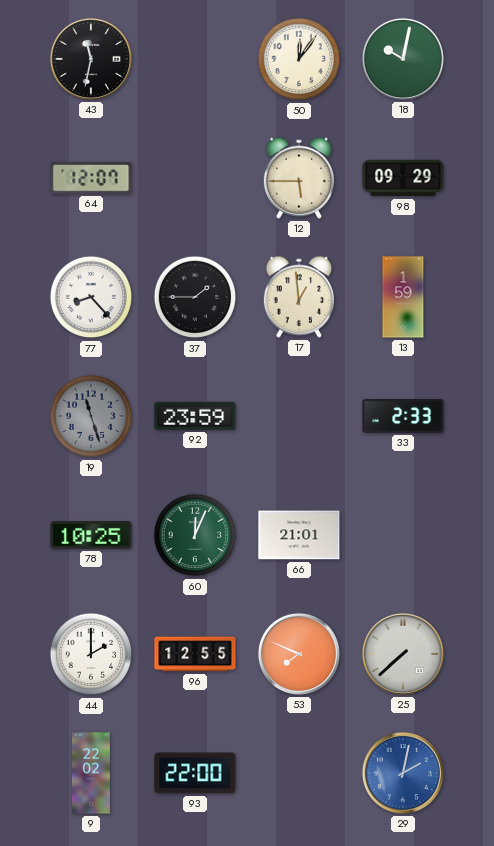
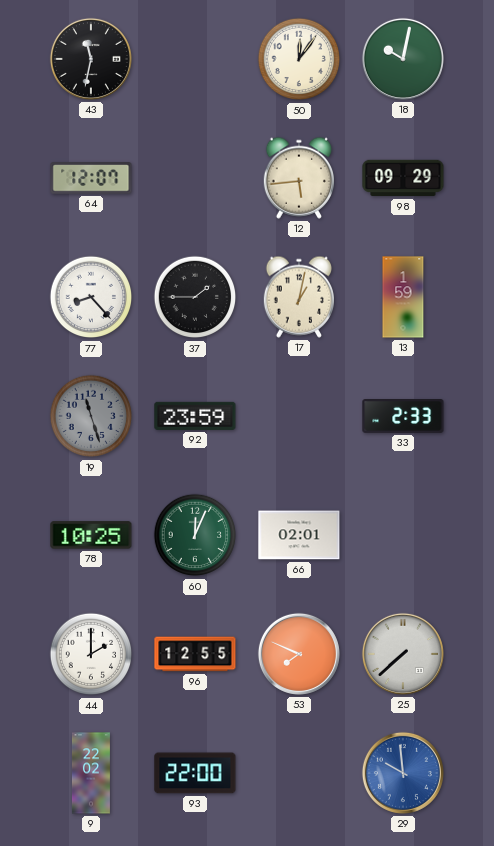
12: 5:45 -> 5:44
17: 12:59 -> 1:02
66: 21:01 -> 02:01
29: 2:02 -> 9:59
